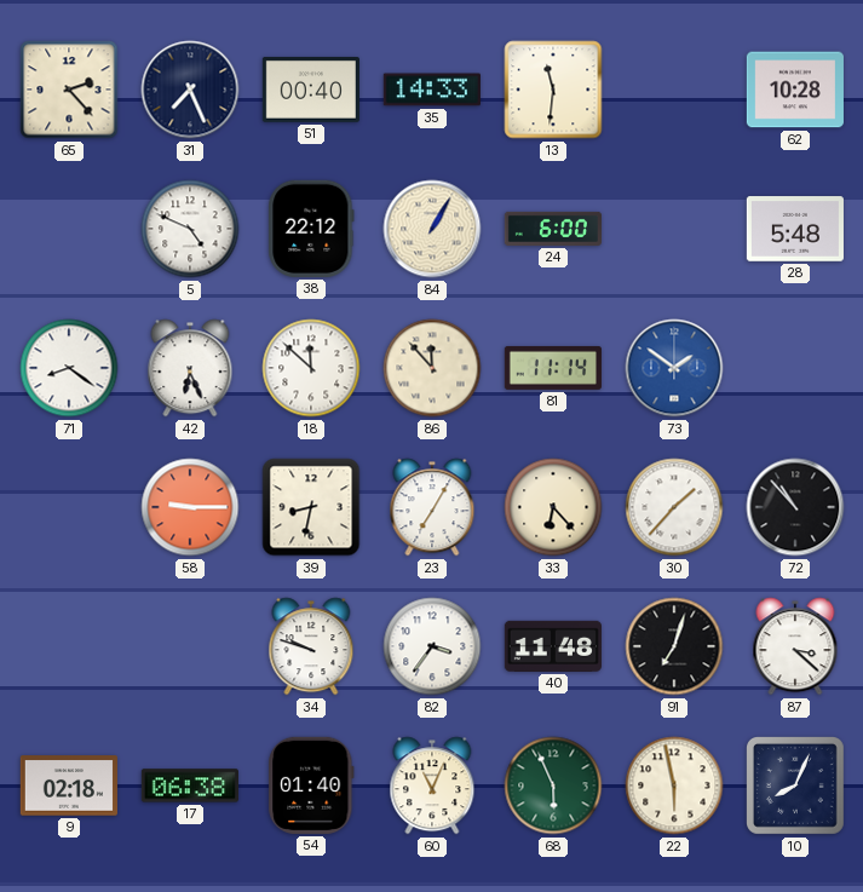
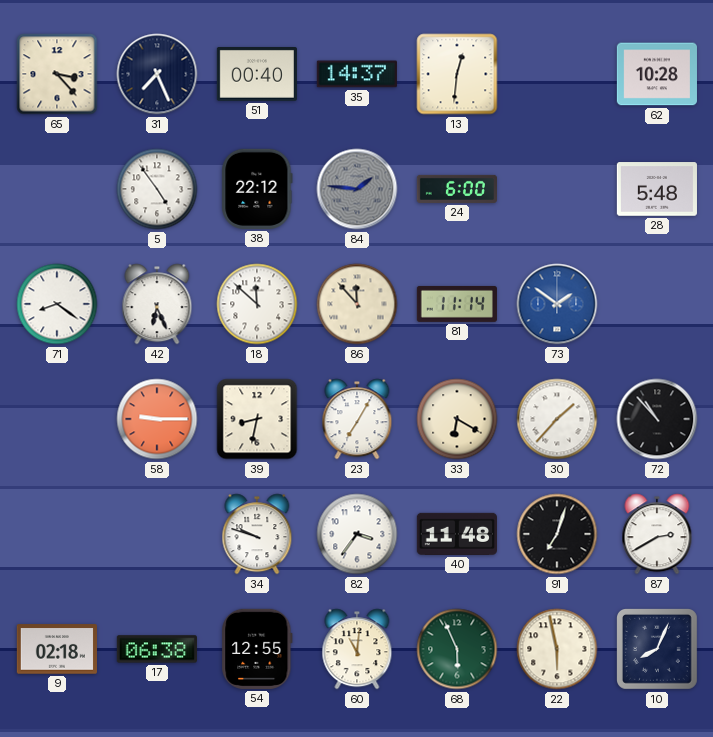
65: 2:23 -> 3:23
35: 14:33 -> 14:37
13: 11:31 -> 12:31
5: 4:49 -> 4:54
84: 1:05 -> 1:46
84 dial: cream -> grey
33: 6:23 -> 6:20
87: 3:22 -> 2:40
54: 01:40 -> 12:55
60: 11:04 -> 11:01
